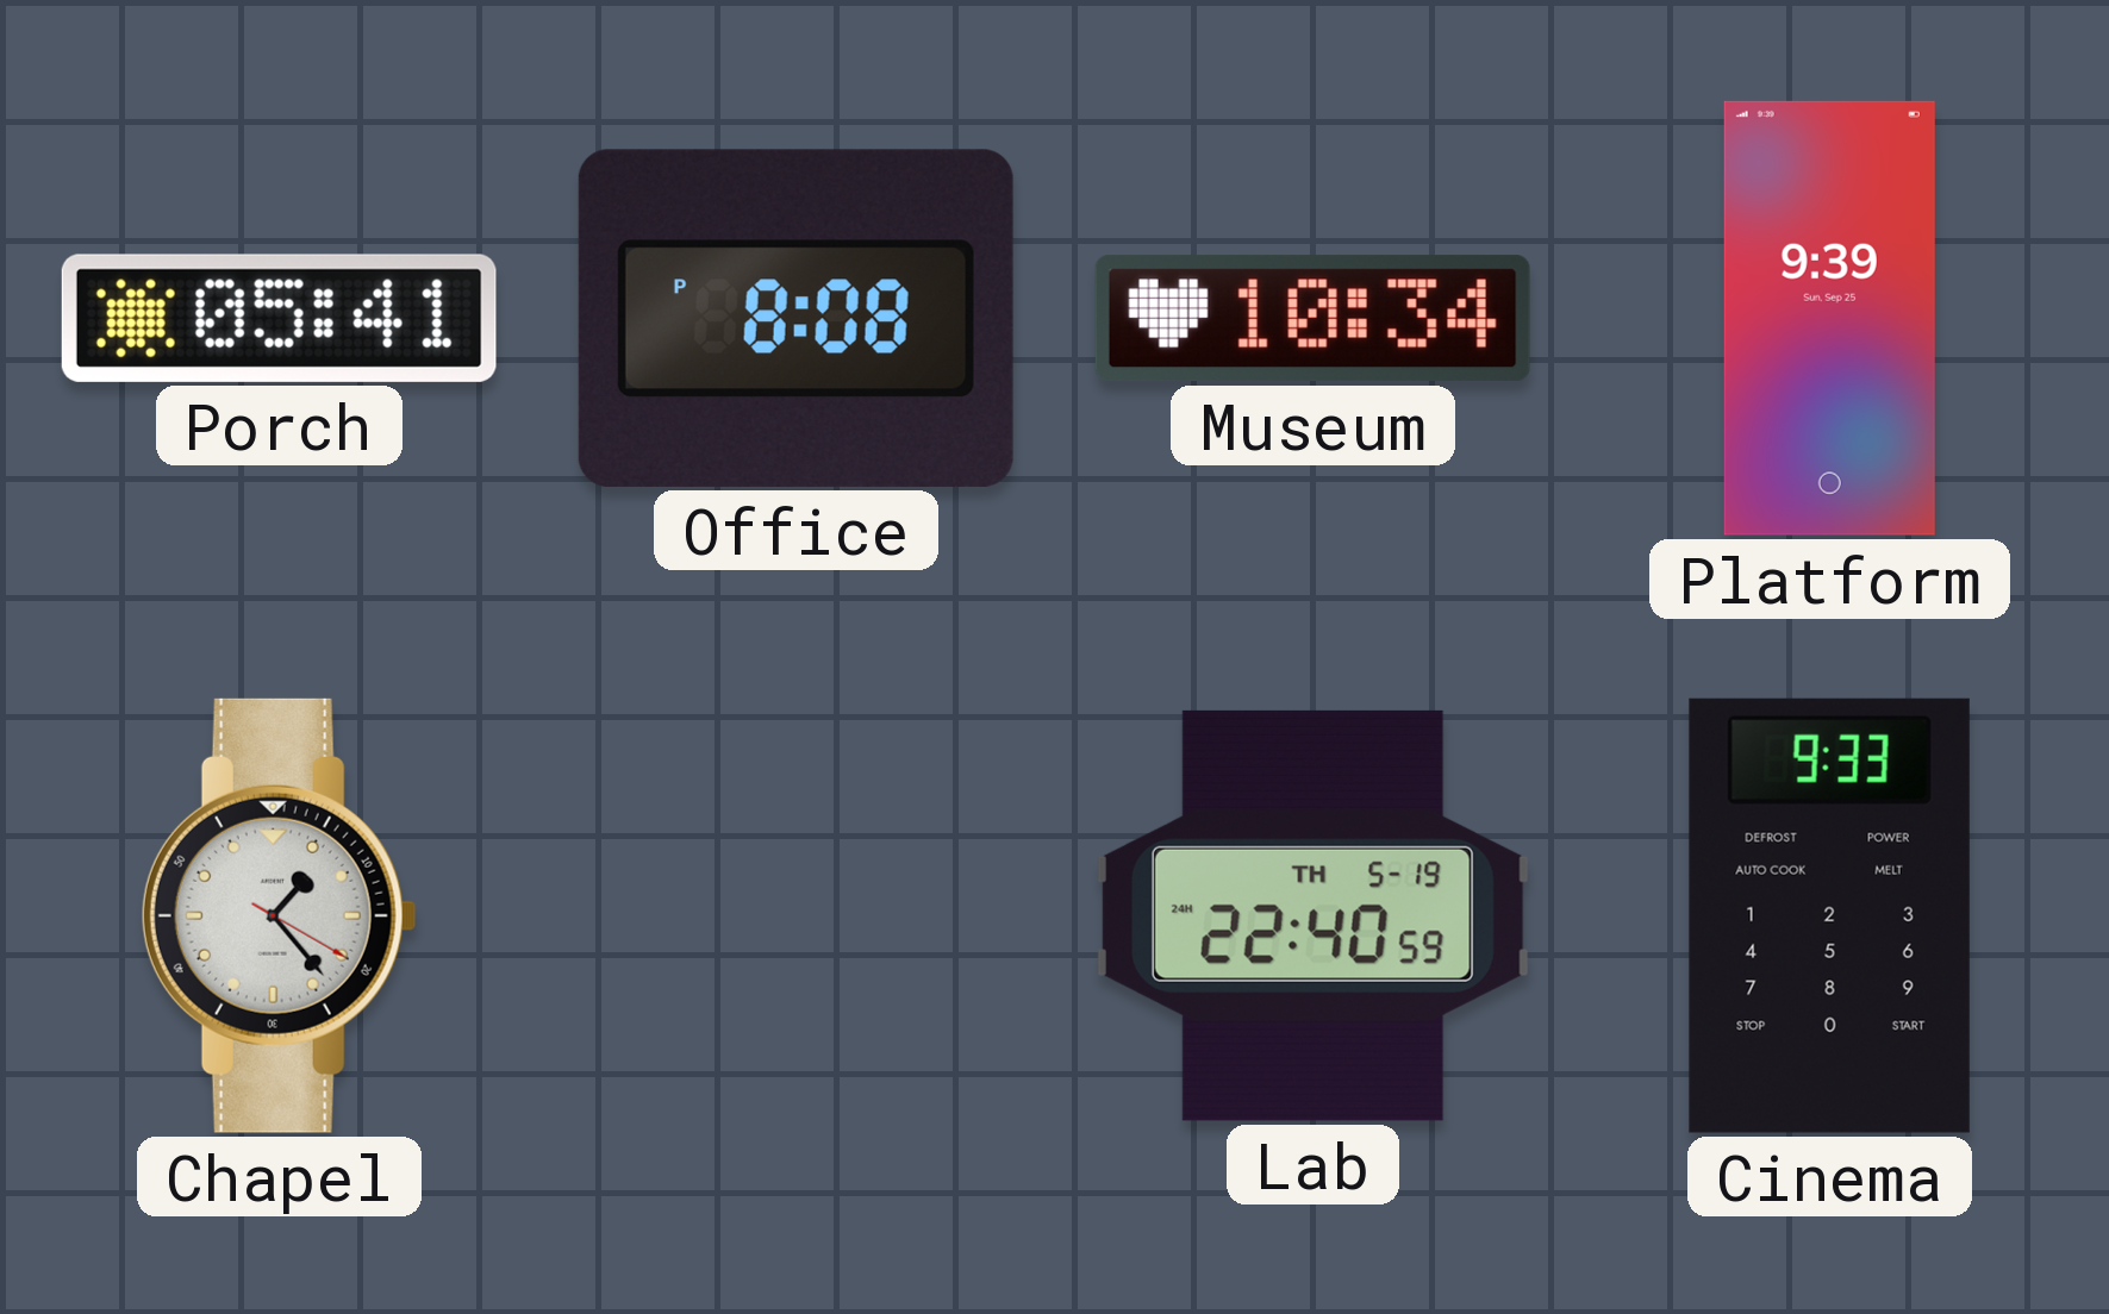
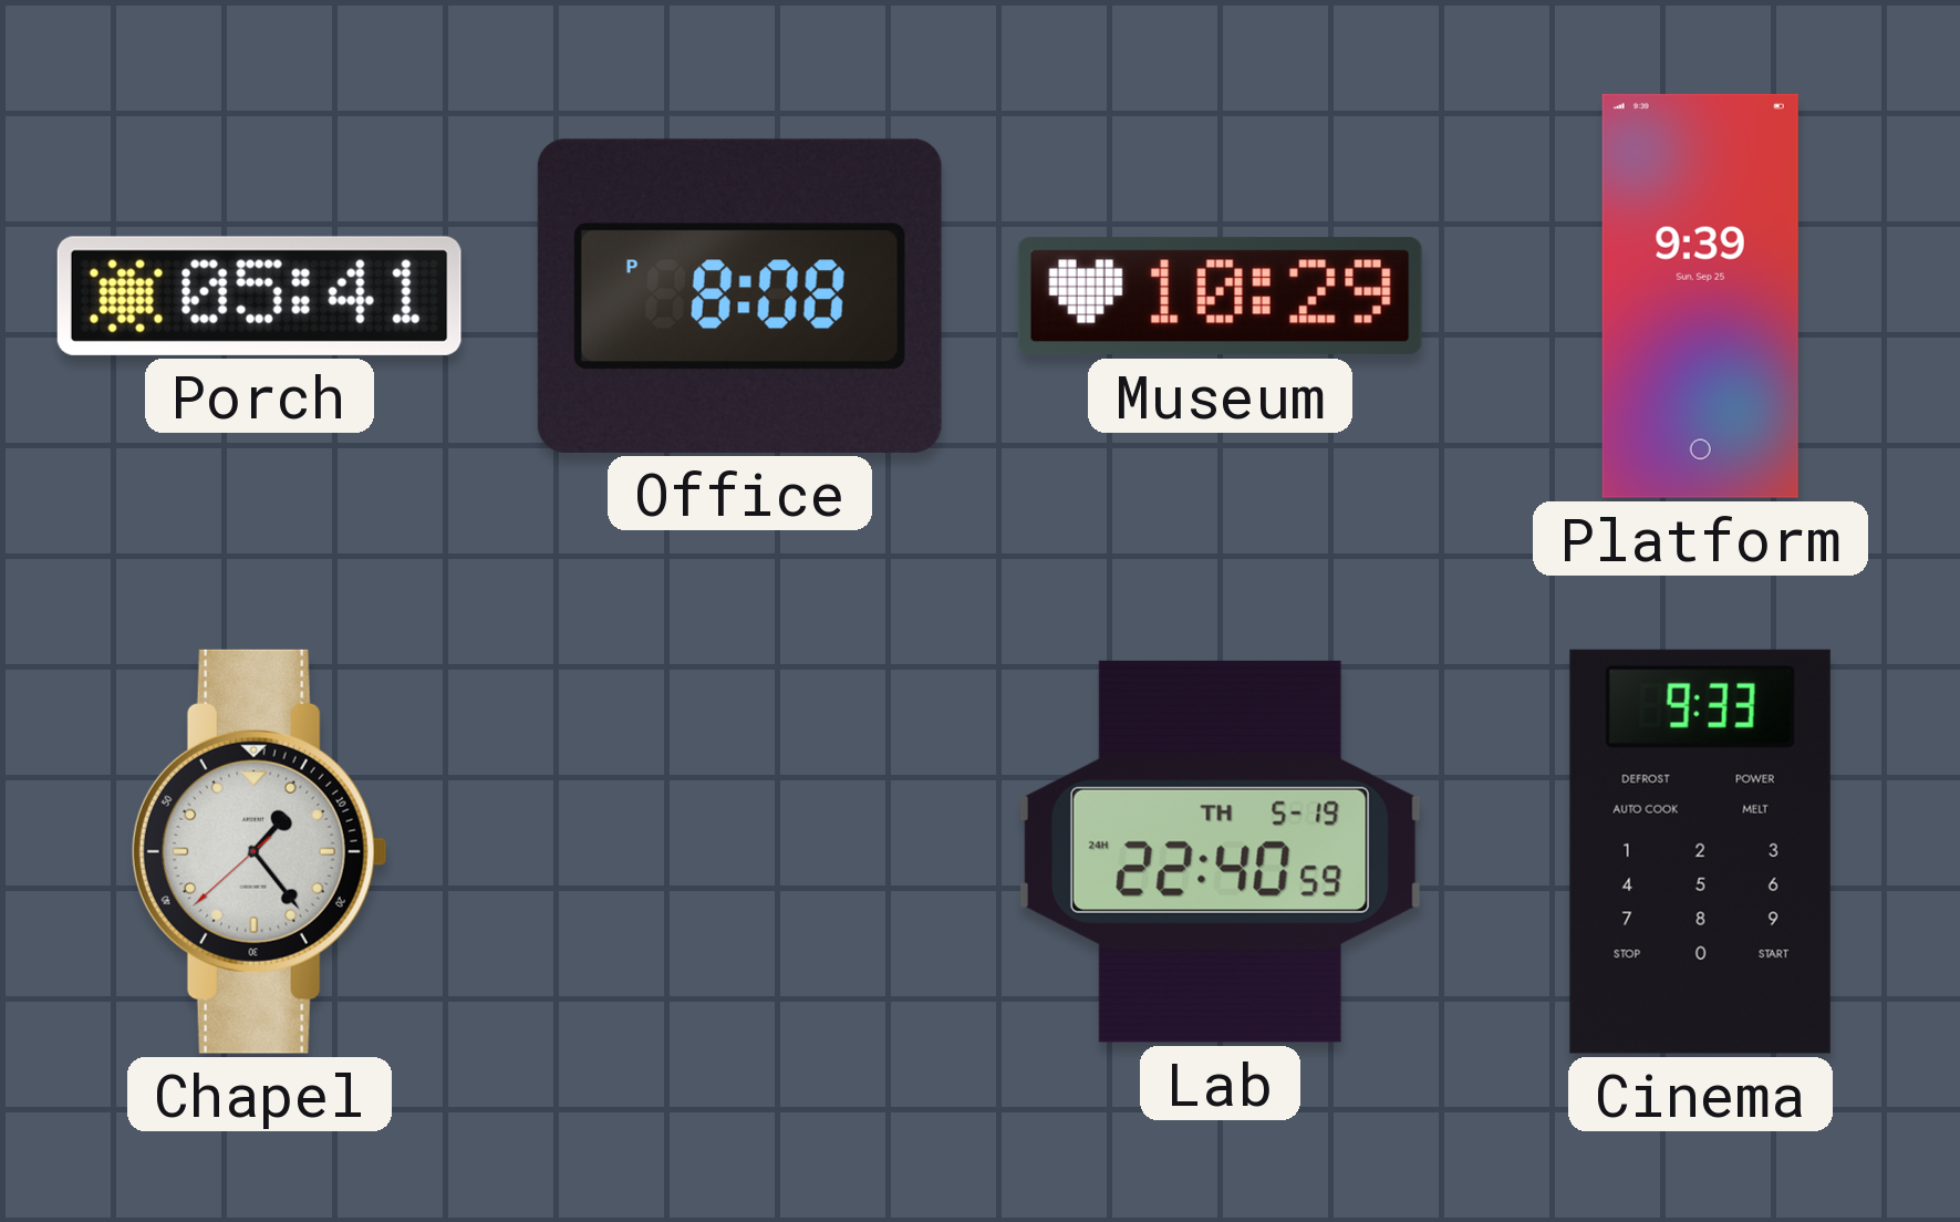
Museum: 10:34 -> 10:29
Chapel: 1:23:20 -> 1:23:38
